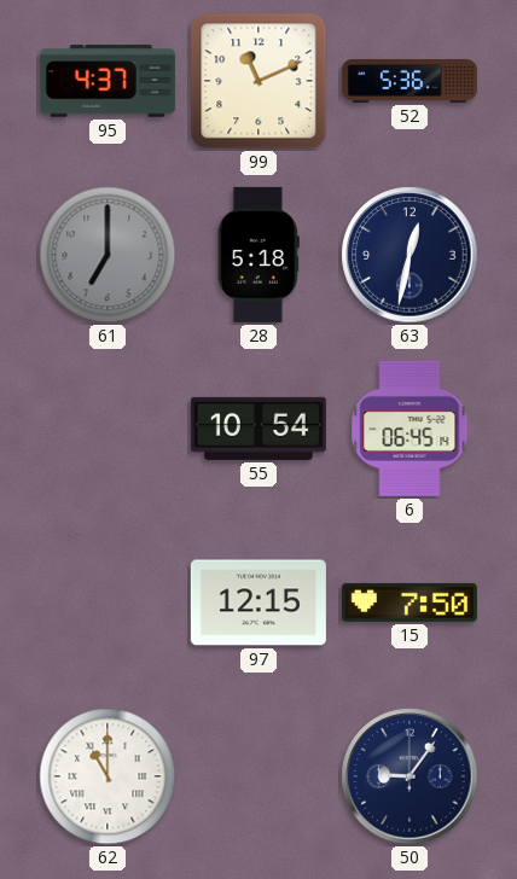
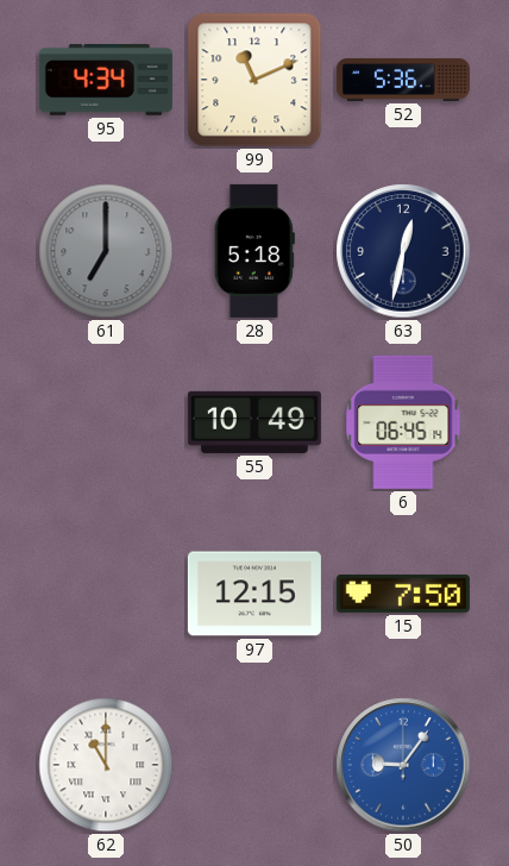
95: 4:37 -> 4:34
55: 10:54 -> 10:49
50 dial: navy -> blue
